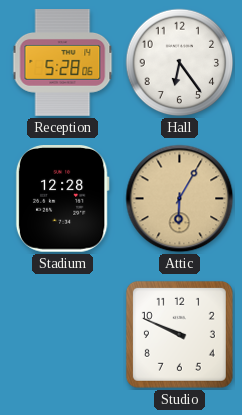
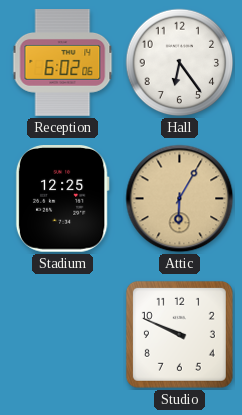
Reception: 5:28 -> 6:02
Stadium: 12:28 -> 12:25
